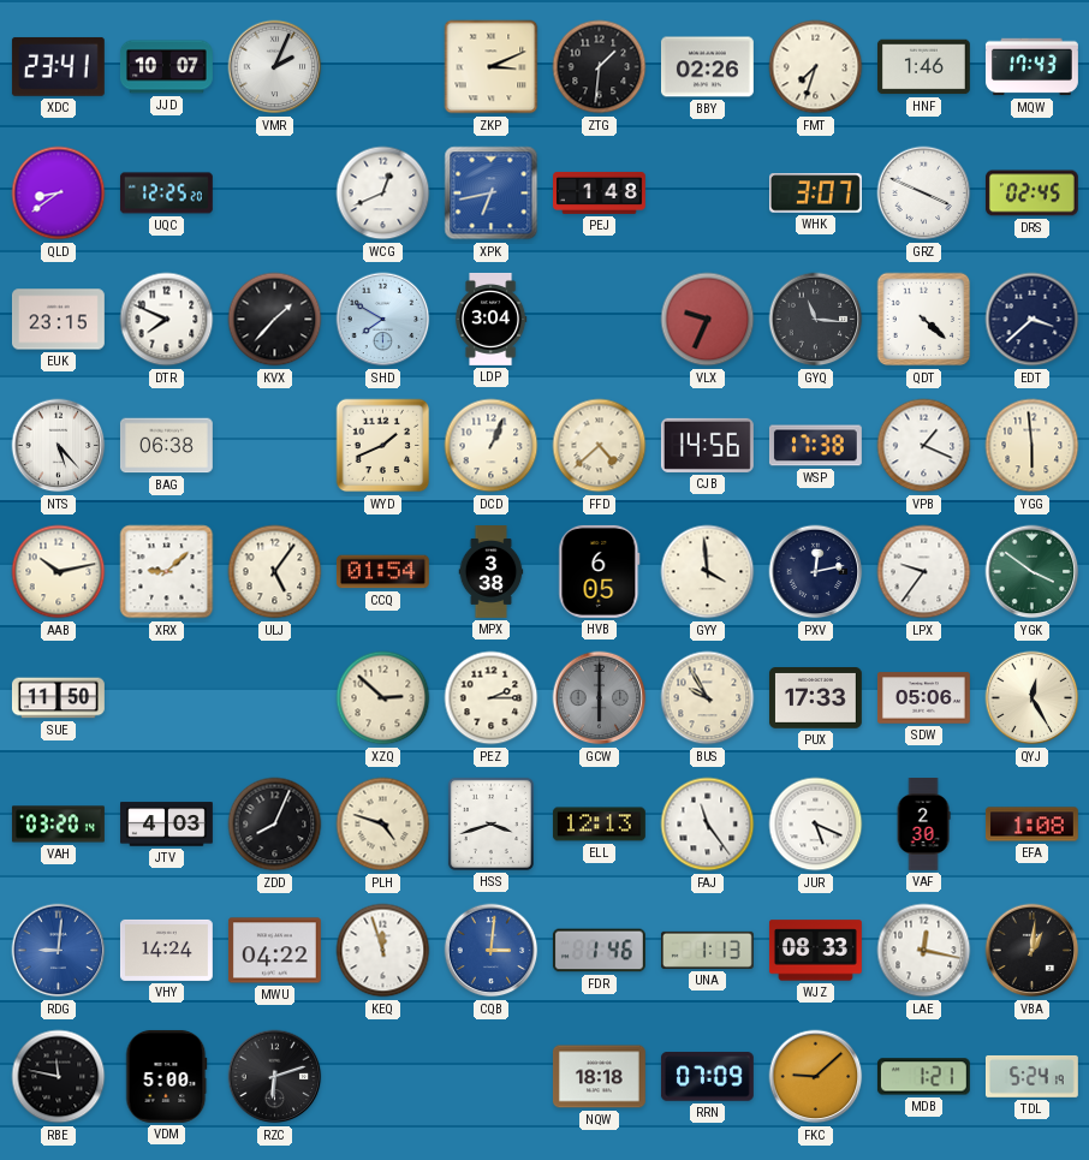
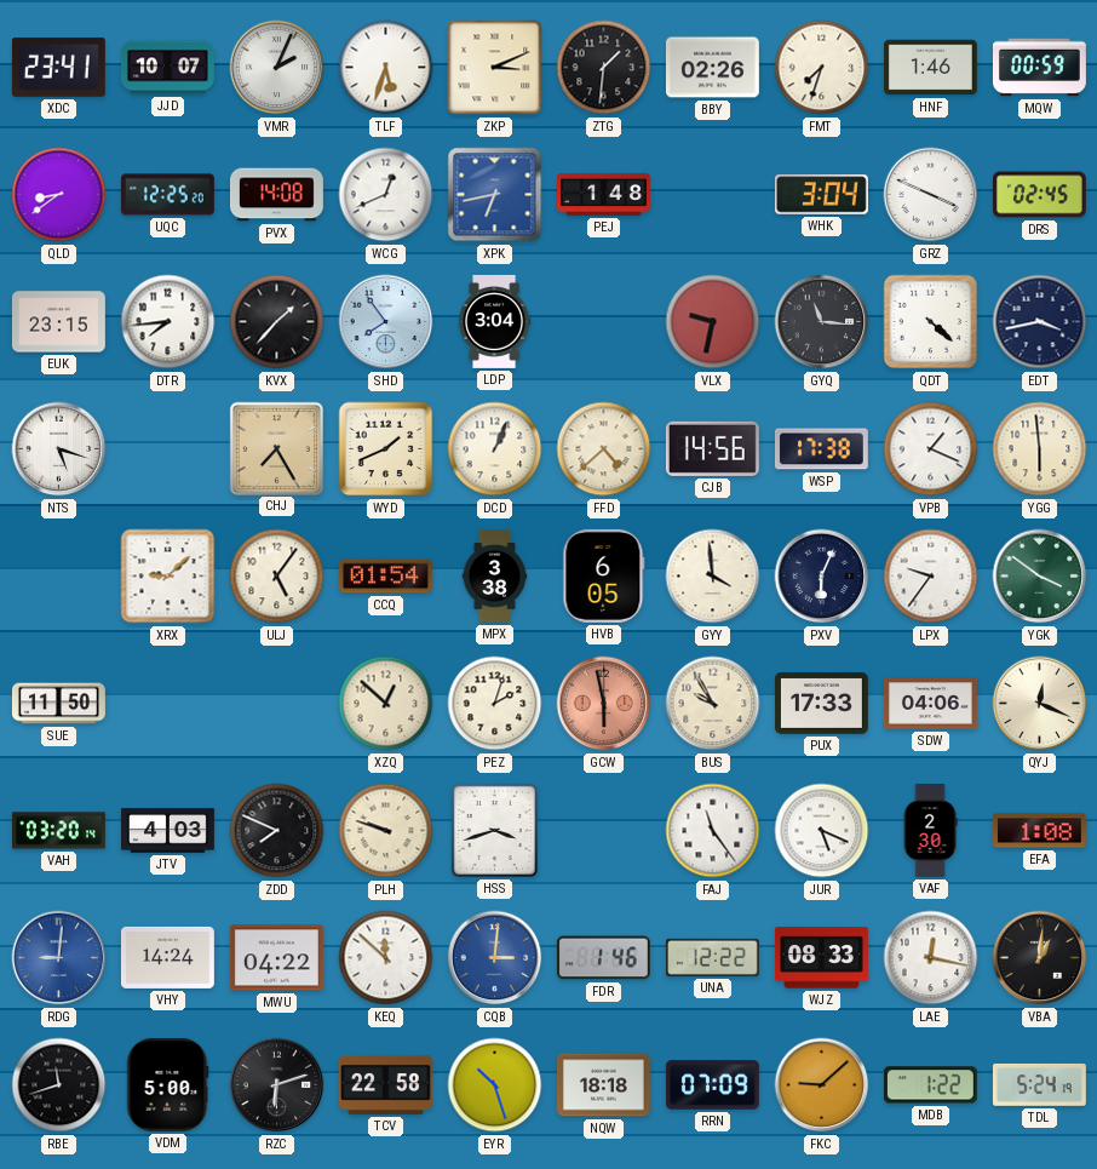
TLF: none -> 5:33
MQW: 17:43 -> 00:59
PVX: none -> 14:08
WHK: 3:07 -> 3:04
DTR: 7:49 -> 7:44
SHD: 7:50 -> 7:54
VLX: 9:34 -> 9:32
EDT: 3:38 -> 3:43
NTS: 5:23 -> 5:18
BAG: 06:38 -> none
CHJ: none -> 7:25
AAB: 10:13 -> none
PXV: 12:13 -> 6:04
XZQ: 2:52 -> 12:52
PEZ: 2:15 -> 2:03
GCW: 6:00 -> 5:58
GCW dial: grey -> salmon
SDW: 05:06 -> 04:06
QYJ: 12:25 -> 12:19
ZDD: 8:04 -> 7:49
PLH: 4:48 -> 9:48
ELL: 12:13 -> none
KEQ: 11:57 -> 11:52
UNA: 1:13 -> 12:22
RBE: 11:47 -> 11:42
TCV: none -> 22:58
EYR: none -> 10:27
MDB: 1:21 -> 1:22
